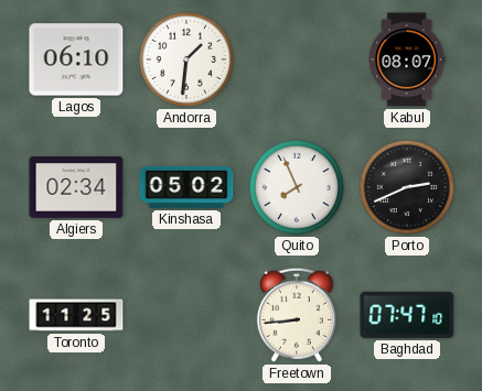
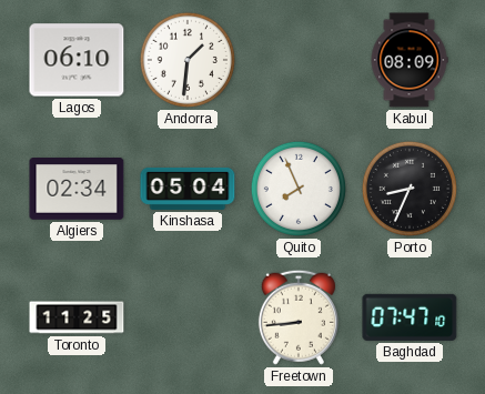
Kabul: 08:07 -> 08:09
Kinshasa: 05:02 -> 05:04
Porto: 2:41 -> 8:34
